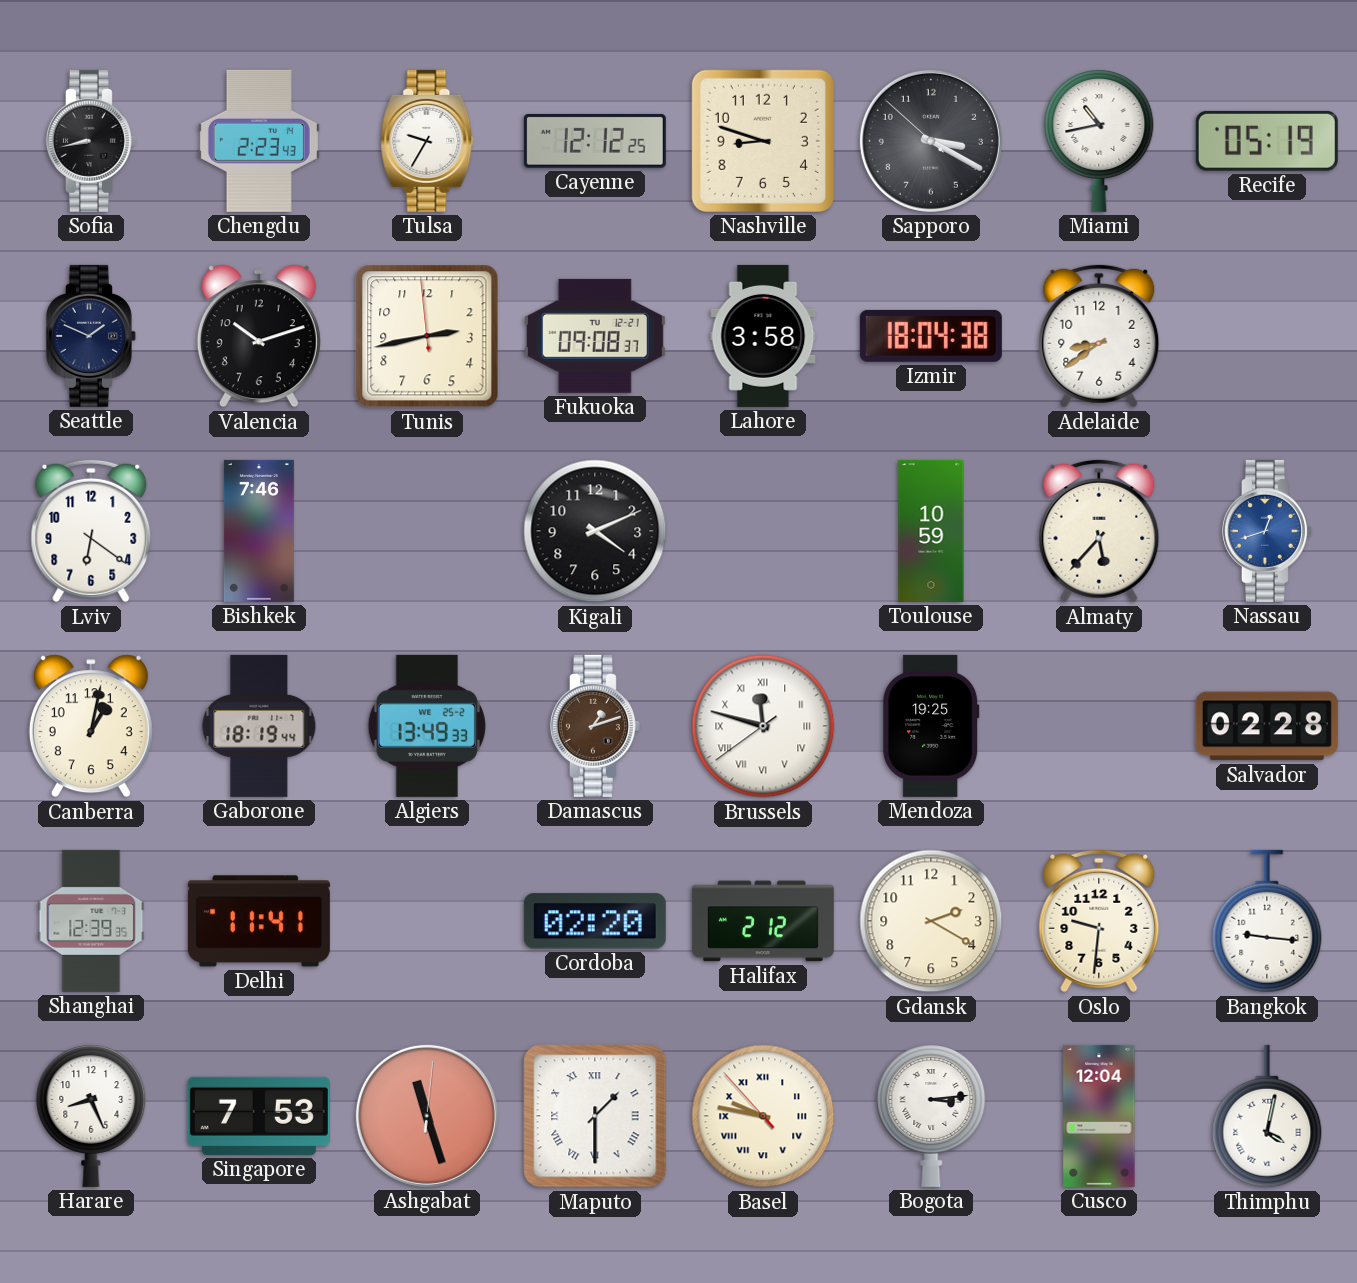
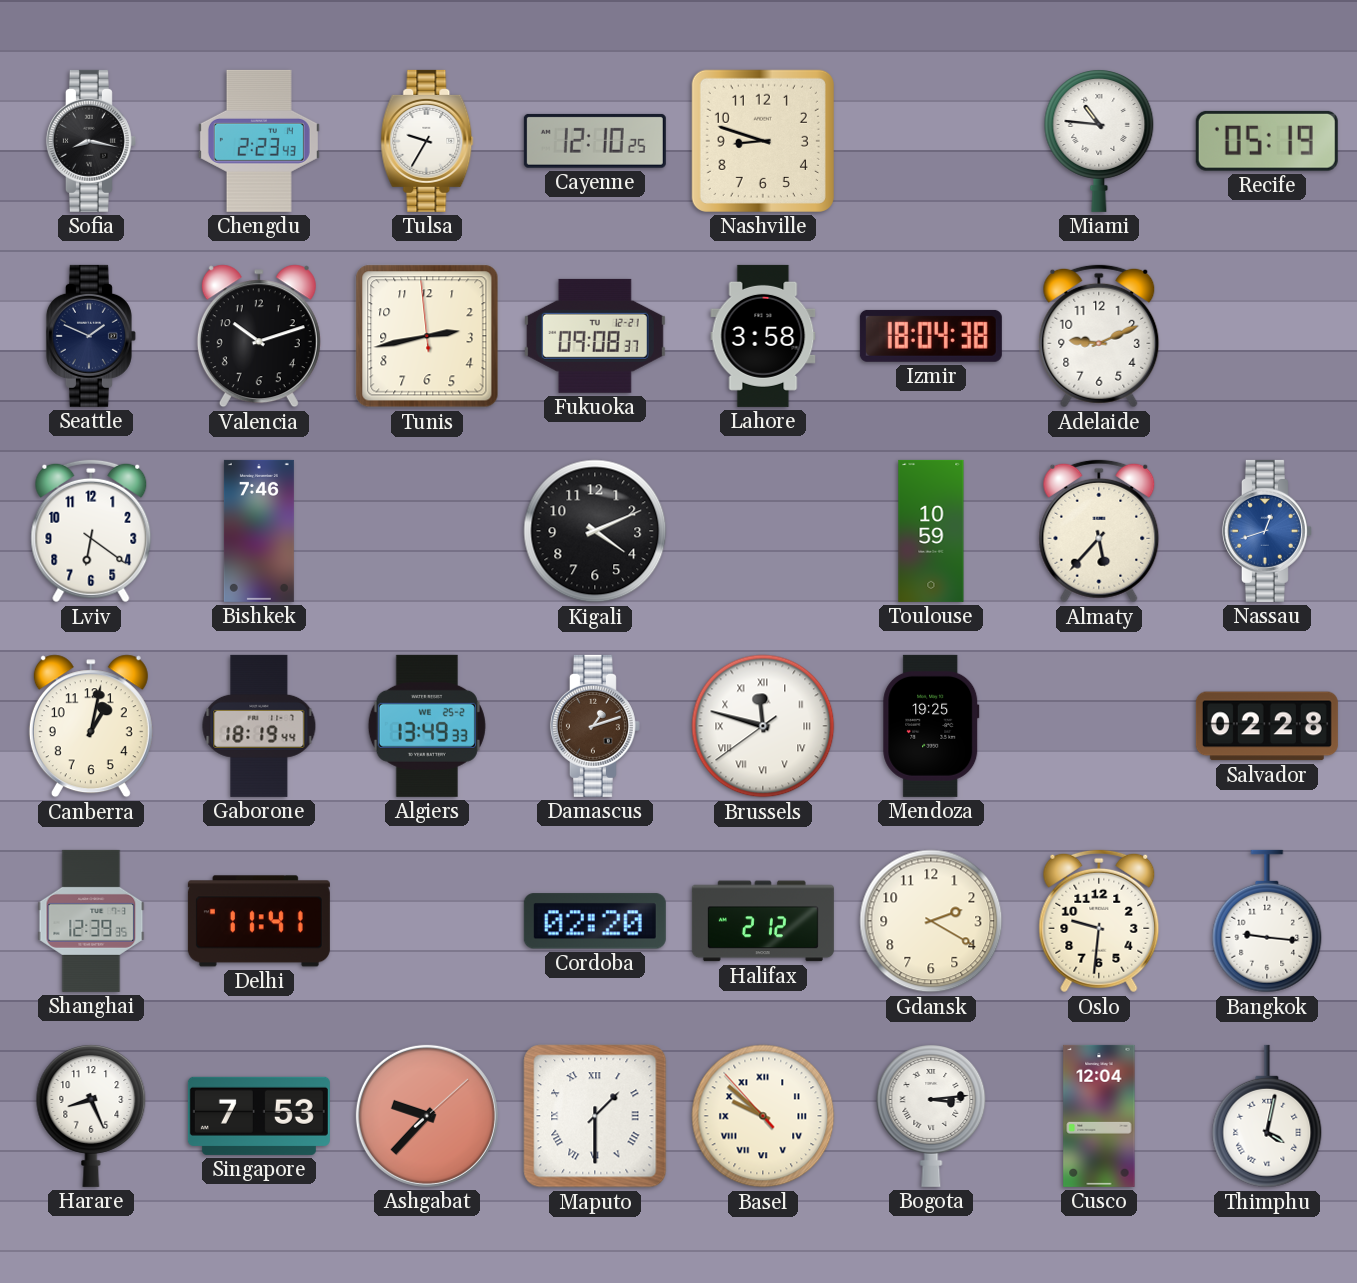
Sofia: 8:43 -> 8:17
Cayenne: 12:12 -> 12:10
Sapporo: 3:19 -> none
Miami: 10:43 -> 10:46
Adelaide: 8:39 -> 9:11
Ashgabat: 11:27 -> 9:37
Basel: 9:46 -> 9:51
